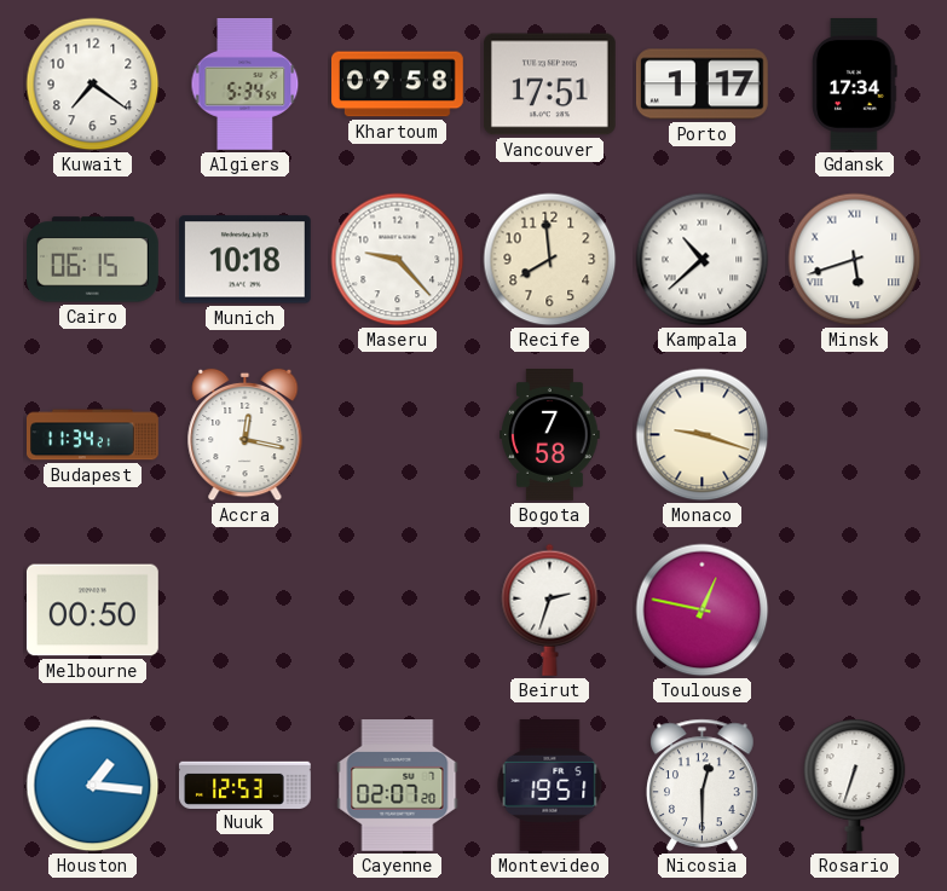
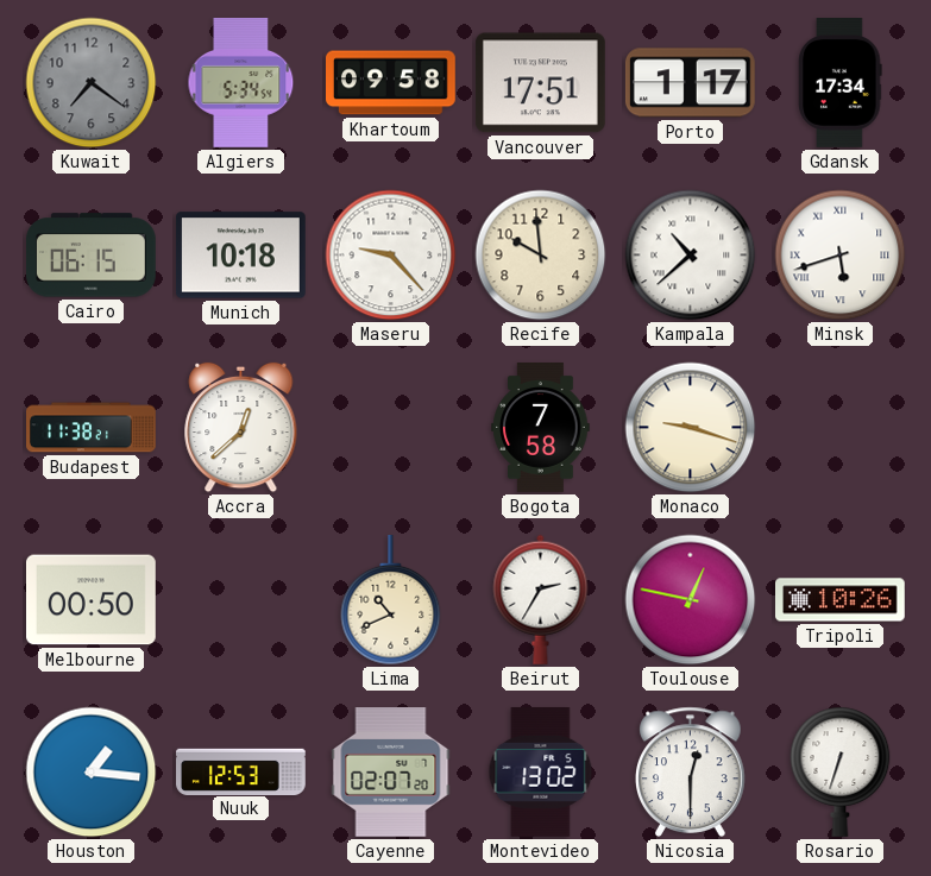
Kuwait dial: white -> grey
Recife: 7:59 -> 9:59
Budapest: 11:34 -> 11:38
Accra: 12:17 -> 12:38
Lima: none -> 10:41
Beirut: 2:33 -> 2:35
Tripoli: none -> 10:26
Montevideo: 19:51 -> 13:02
